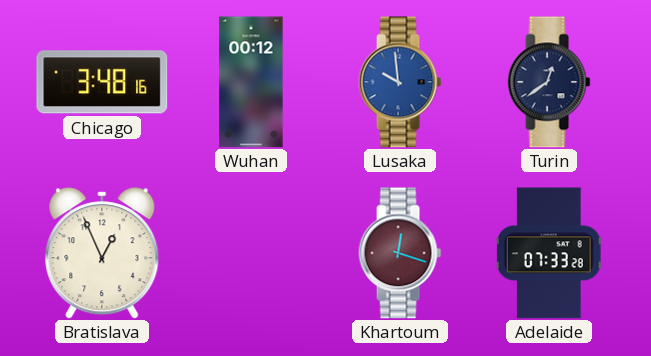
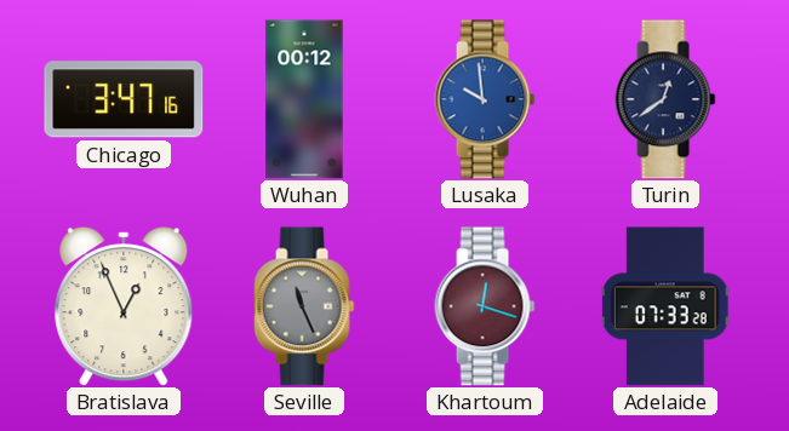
Chicago: 3:48 -> 3:47
Seville: none -> 11:26
